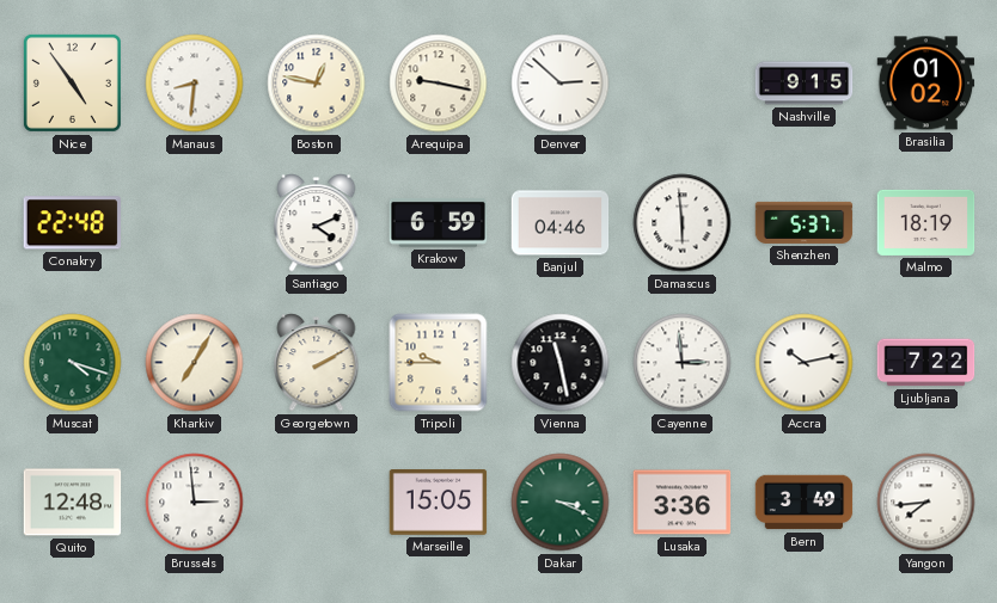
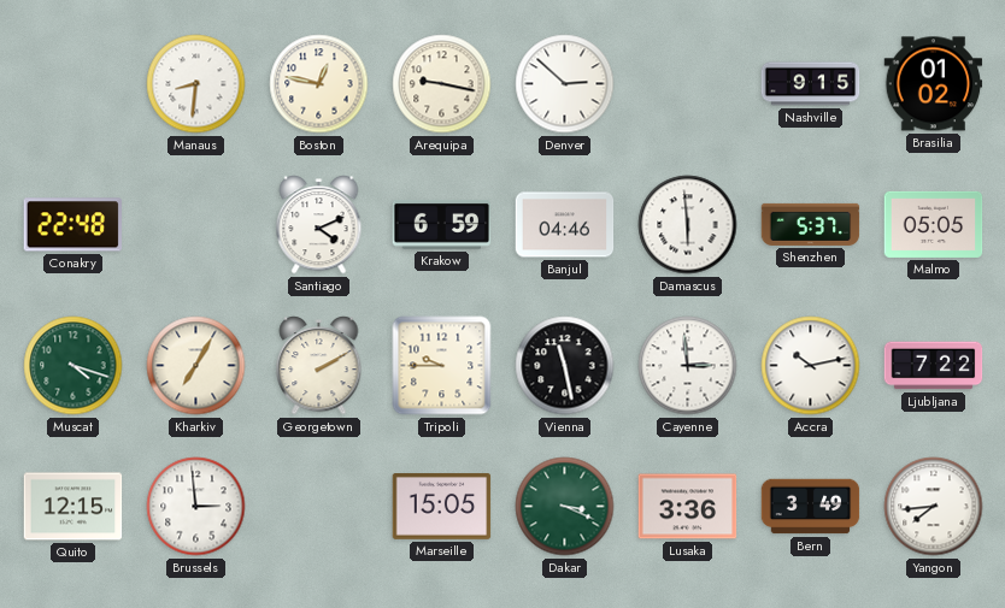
Nice: 4:54 -> none
Malmo: 18:19 -> 05:05
Quito: 12:48 -> 12:15
